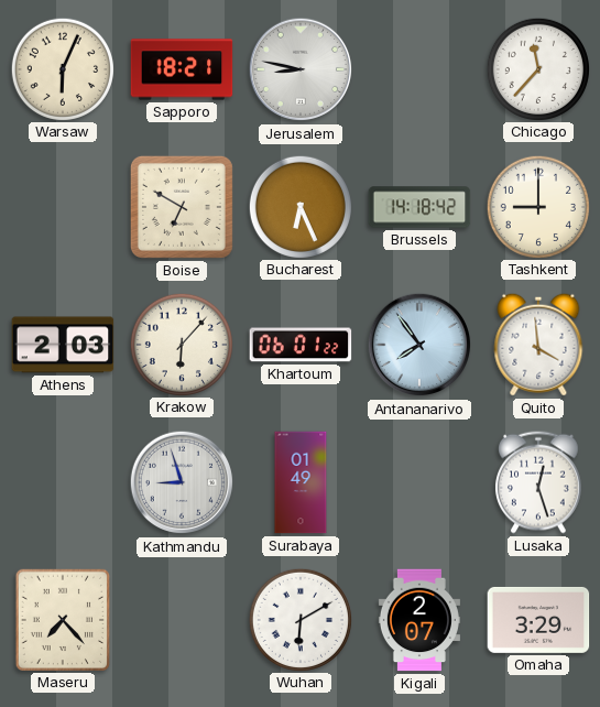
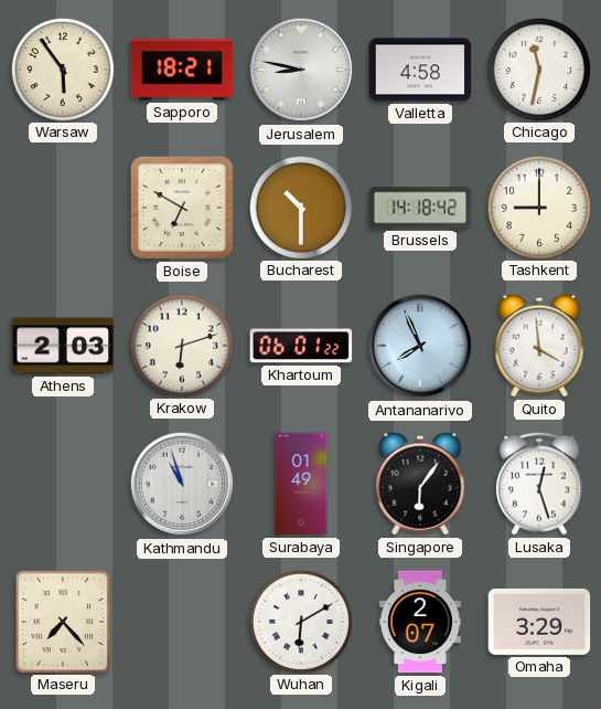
Warsaw: 6:04 -> 5:54
Valletta: none -> 4:58
Chicago: 11:37 -> 11:32
Bucharest: 6:26 -> 10:30
Krakow: 6:07 -> 6:12
Antananarivo: 7:54 -> 7:56
Kathmandu: 8:57 -> 10:57
Singapore: none -> 6:06
